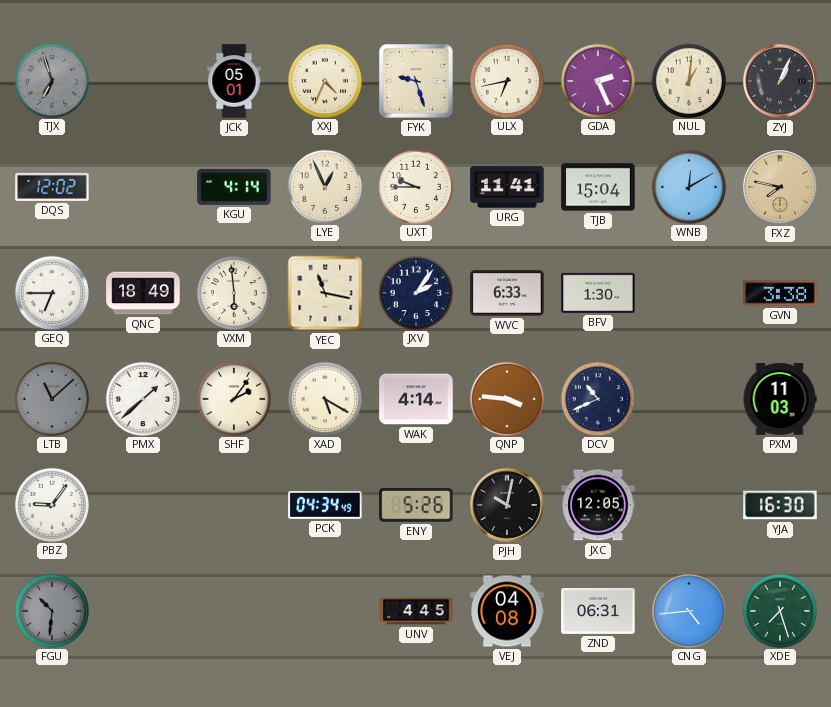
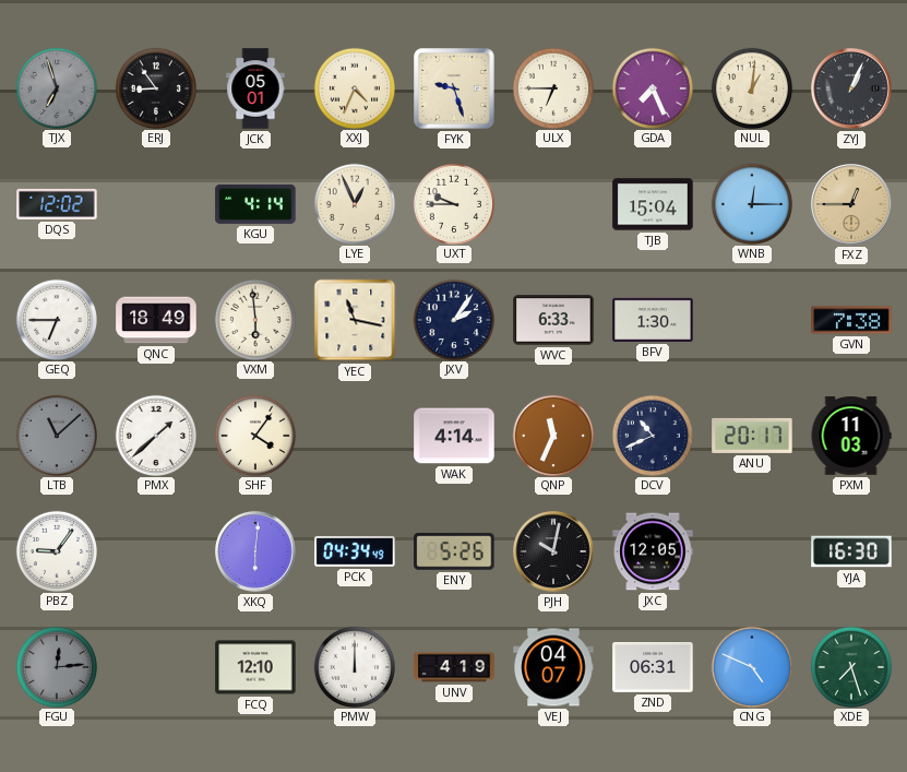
ERJ: none -> 8:54
ULX: 6:43 -> 6:45
GDA: 2:26 -> 7:26
URG: 11:41 -> none
WNB: 12:10 -> 12:15
FXZ: 7:47 -> 12:45
GVN: 3:38 -> 7:38
SHF: 2:06 -> 4:06
XAD: 5:20 -> none
QNP: 3:46 -> 11:34
ANU: none -> 20:17
XKQ: none -> 6:01
FGU: 10:31 -> 12:14
FCQ: none -> 12:10
PMW: none -> 12:00
UNV: 4:45 -> 4:19
VEJ: 04:08 -> 04:07
CNG: 4:44 -> 4:49
